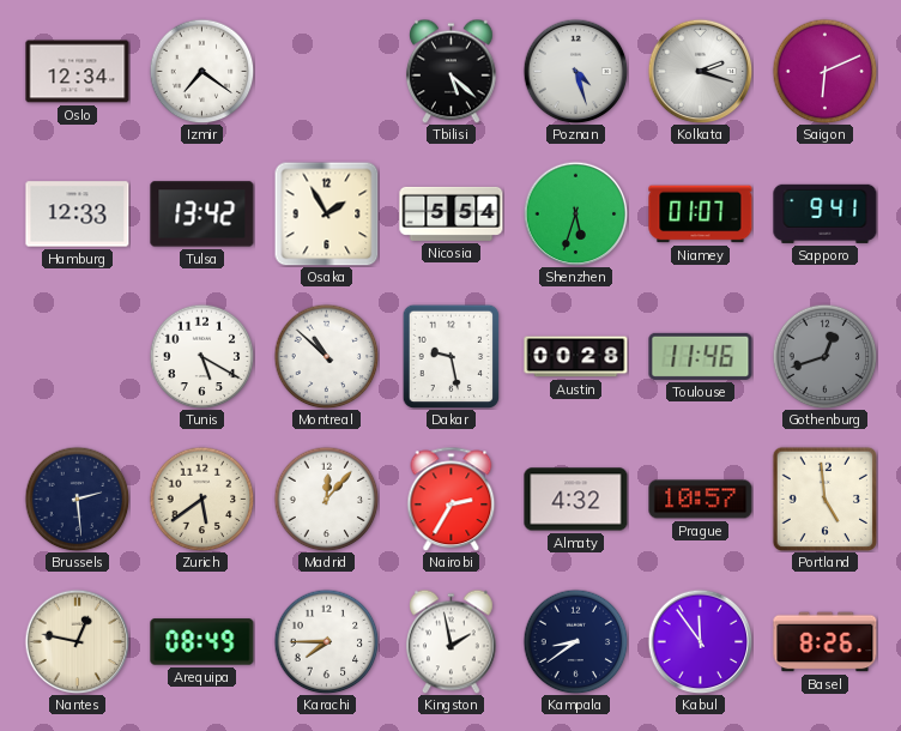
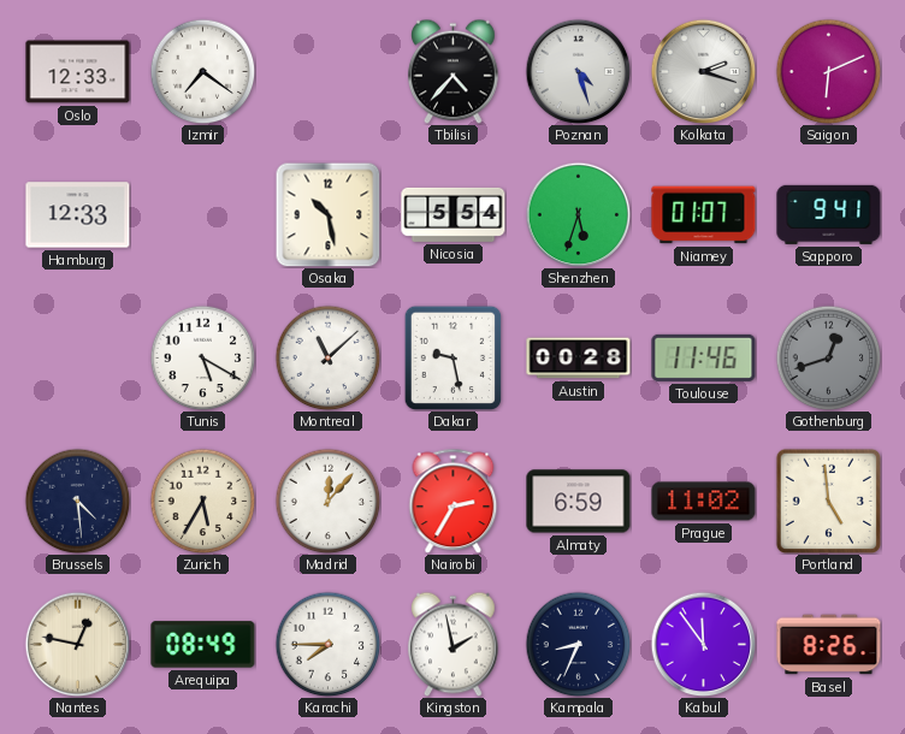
Oslo: 12:34 -> 12:33
Tbilisi: 5:22 -> 4:37
Tulsa: 13:42 -> none
Osaka: 1:55 -> 10:28
Montreal: 10:52 -> 11:08
Brussels: 2:29 -> 4:29
Zurich: 5:39 -> 5:35
Almaty: 4:32 -> 6:59
Prague: 10:57 -> 11:02
Kampala: 8:39 -> 8:34
